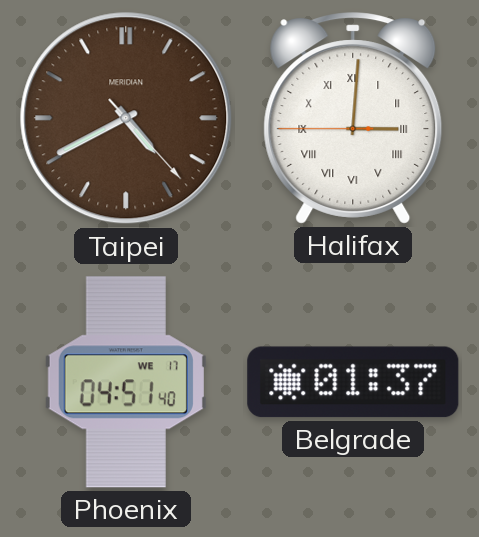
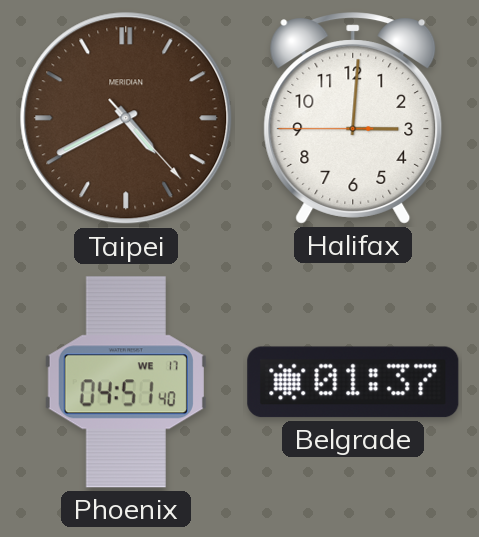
Halifax numerals: Roman -> Arabic
